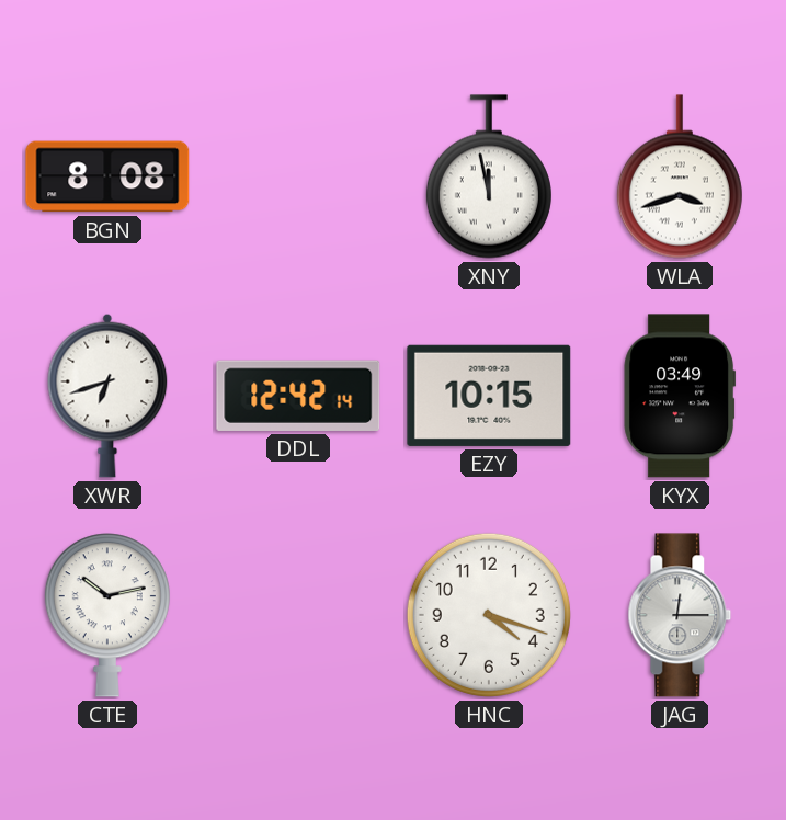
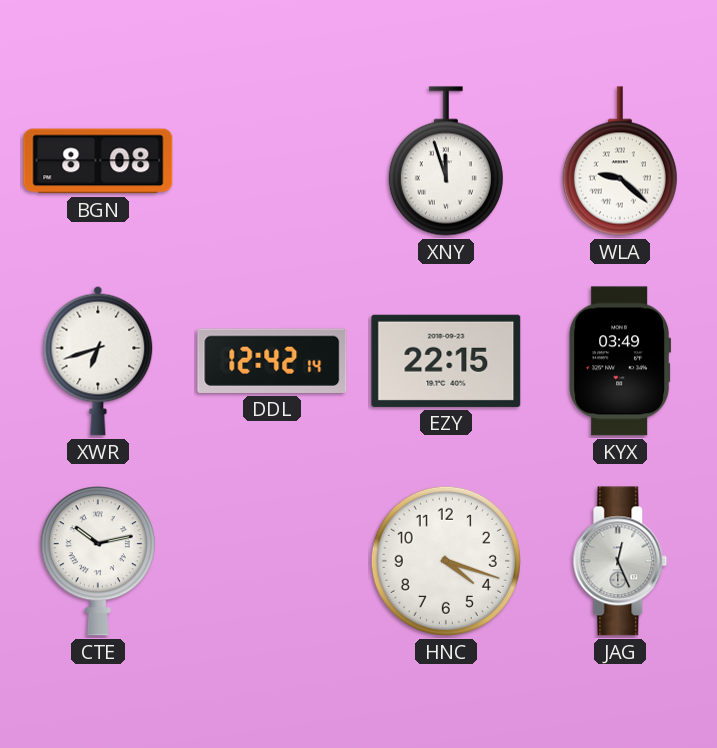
XNY: 11:58 -> 11:57
WLA: 3:42 -> 9:22
EZY: 10:15 -> 22:15
JAG: 12:15 -> 12:26
